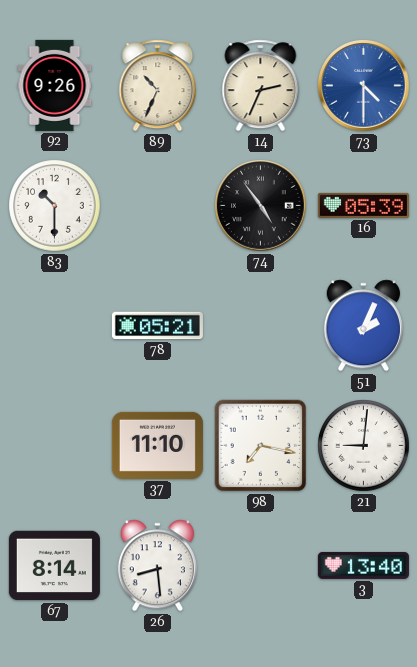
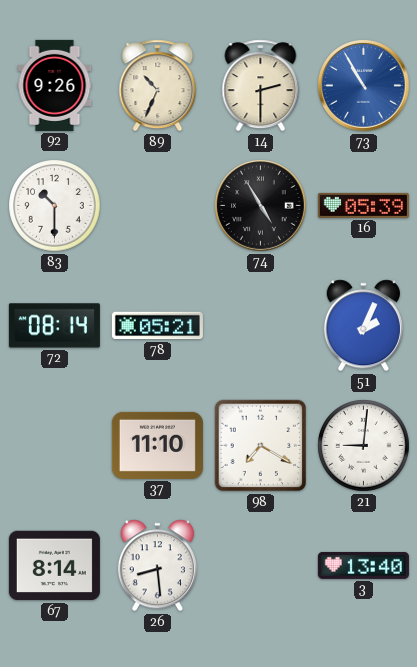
14: 2:34 -> 2:30
73: 4:30 -> 10:55
74: 4:54 -> 4:55
72: none -> 08:14
98: 7:17 -> 7:20
